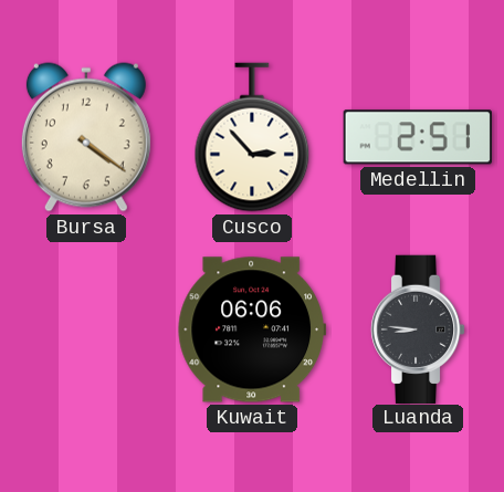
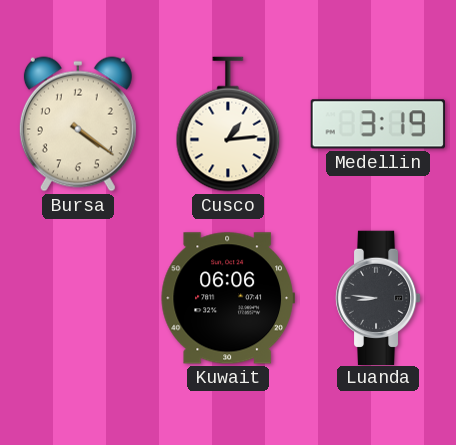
Cusco: 2:53 -> 1:14
Medellin: 2:51 -> 3:19
